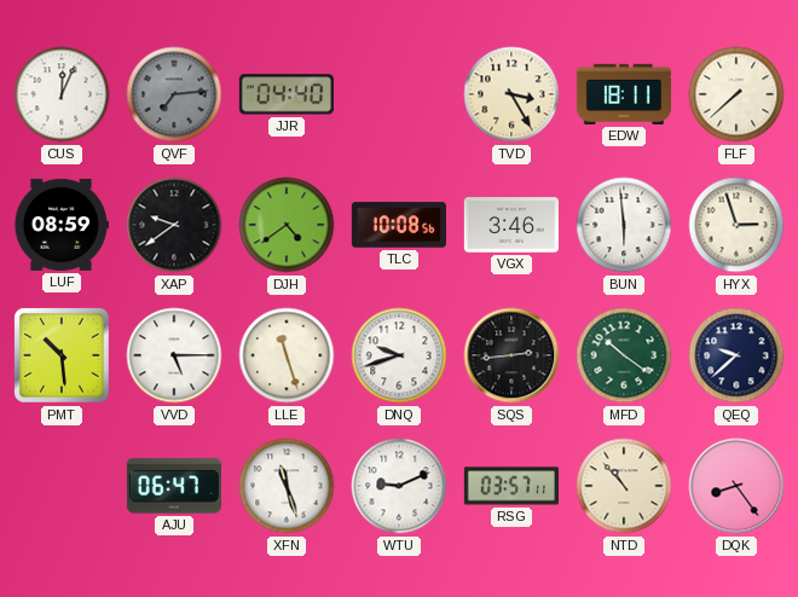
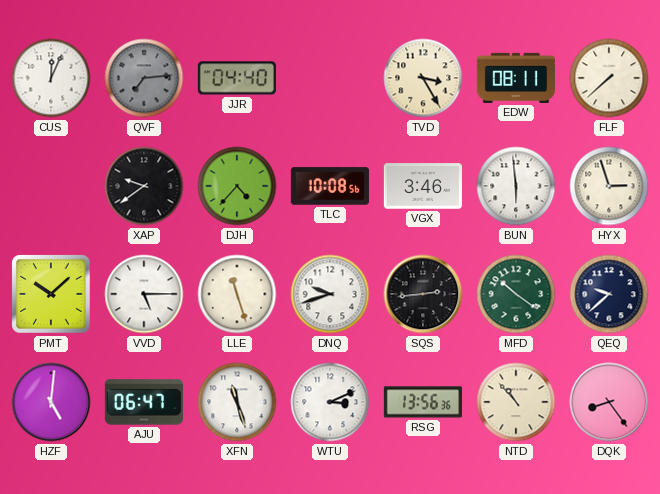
EDW: 18:11 -> 08:11
LUF: 08:59 -> none
DJH: 4:39 -> 4:37
PMT: 10:29 -> 10:08
HZF: none -> 5:01
WTU: 9:11 -> 3:11
RSG: 03:57 -> 13:56
